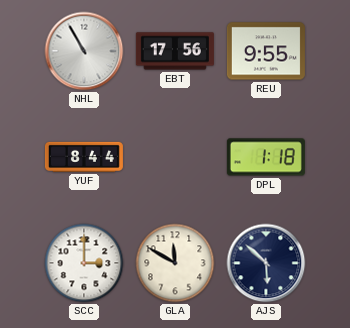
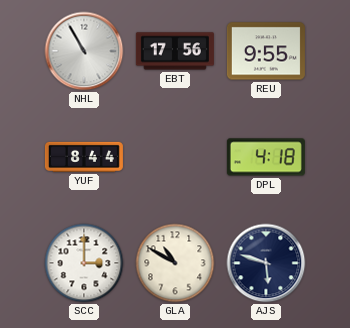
DPL: 1:18 -> 4:18
GLA: 11:50 -> 10:50
AJS: 5:52 -> 5:48
